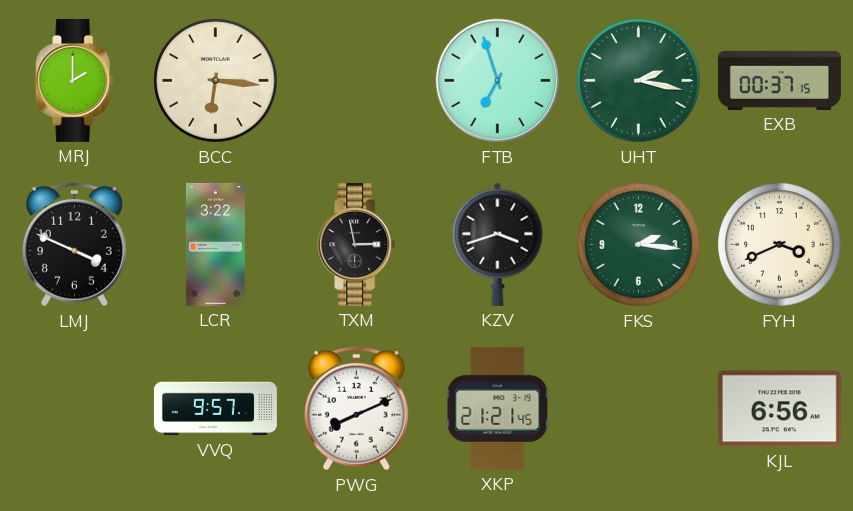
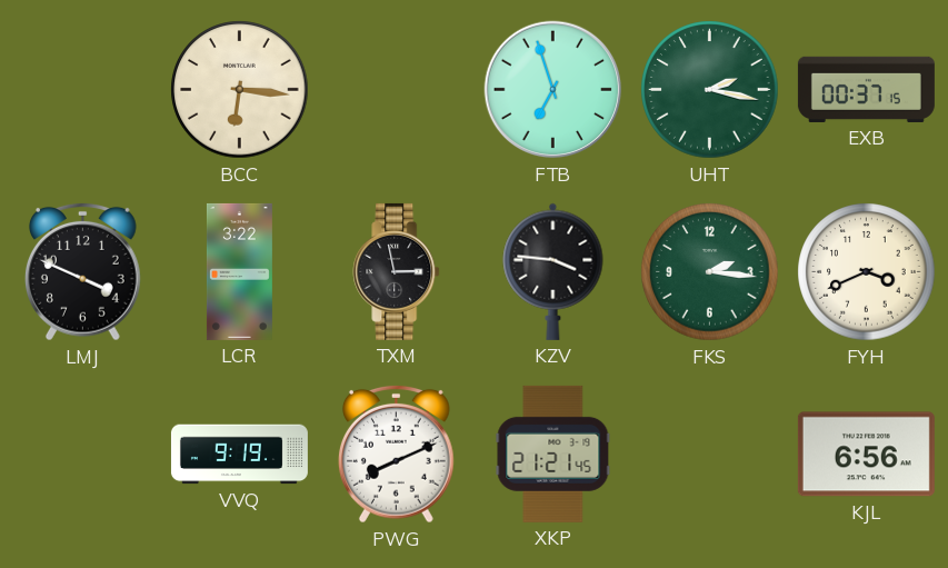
MRJ: 2:00 -> none
KZV: 3:42 -> 3:46
VVQ: 9:57 -> 9:19
